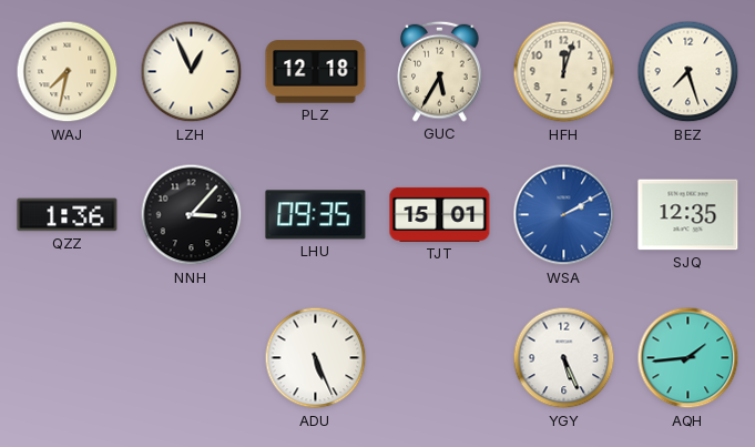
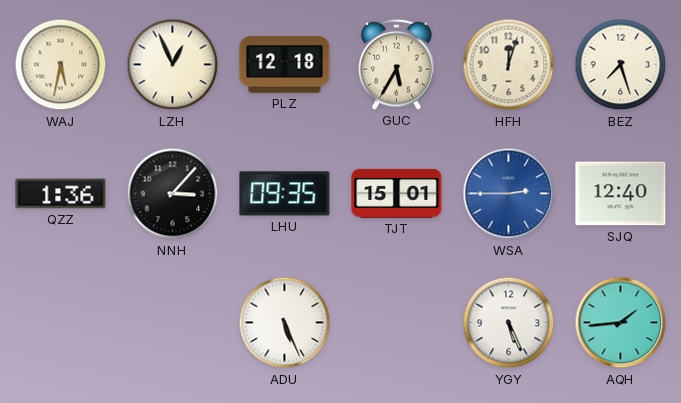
WAJ: 7:32 -> 5:32
WSA: 2:10 -> 2:45
SJQ: 12:35 -> 12:40
